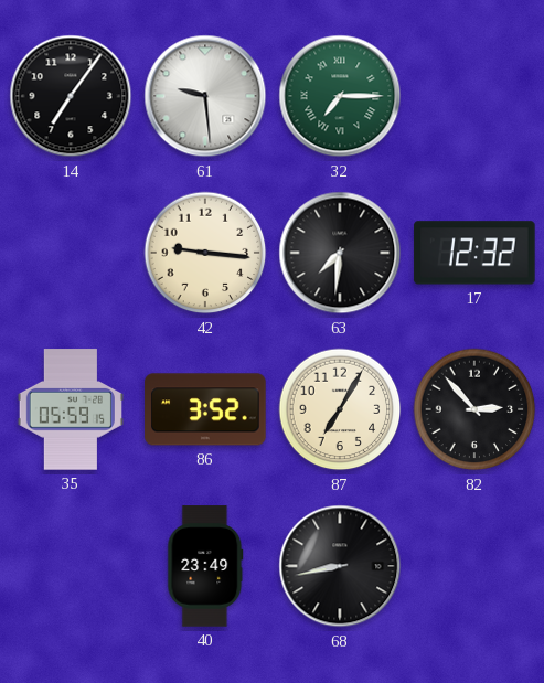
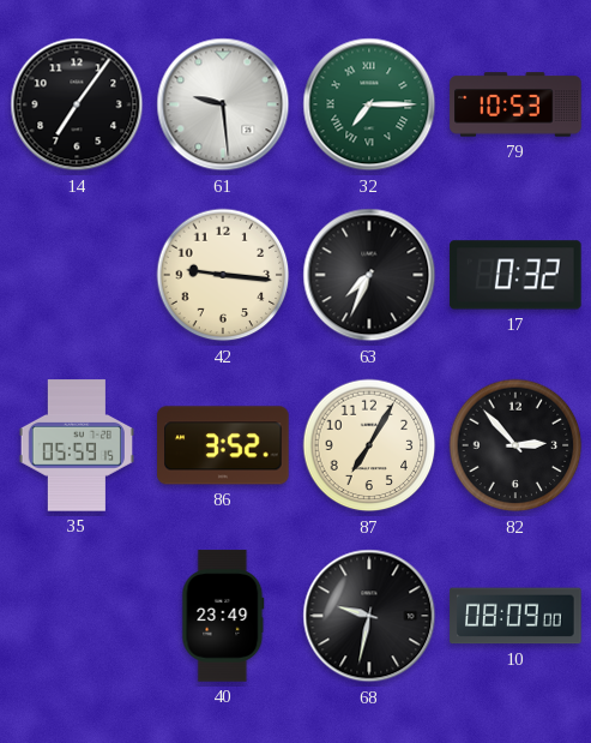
79: none -> 10:53
63: 7:31 -> 7:34
17: 12:32 -> 0:32
68: 8:43 -> 9:32
10: none -> 08:09
